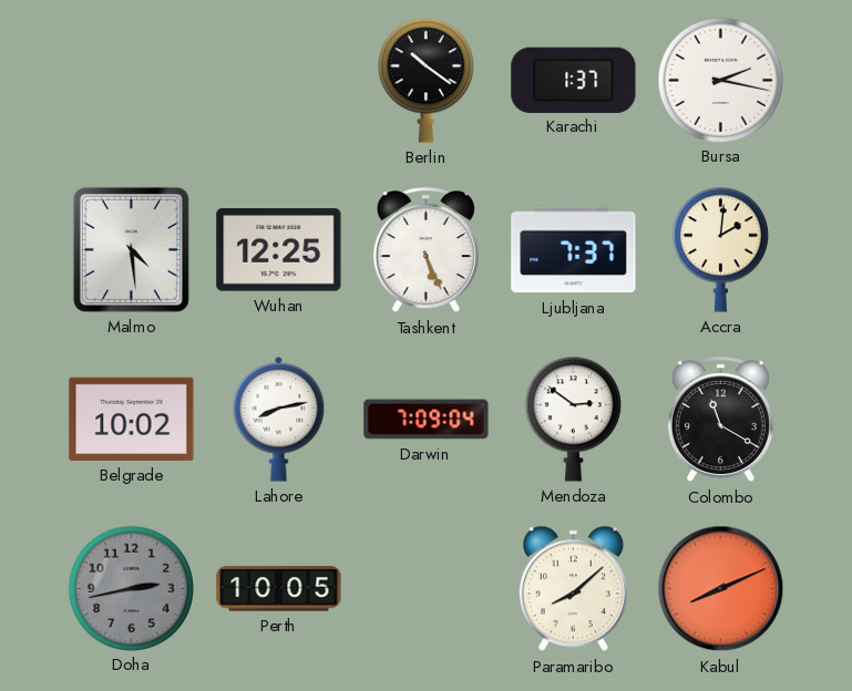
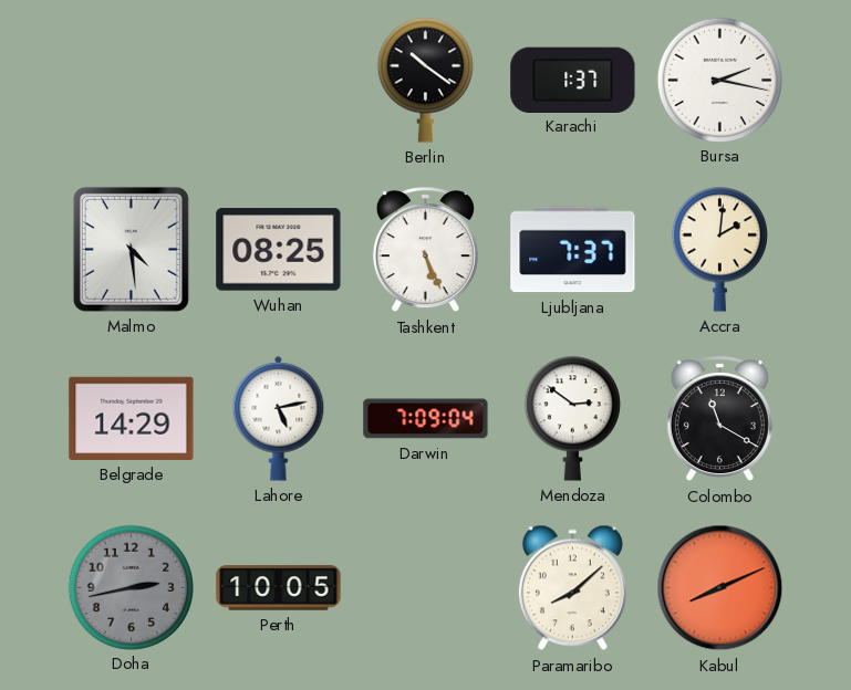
Wuhan: 12:25 -> 08:25
Belgrade: 10:02 -> 14:29
Lahore: 8:13 -> 5:13
